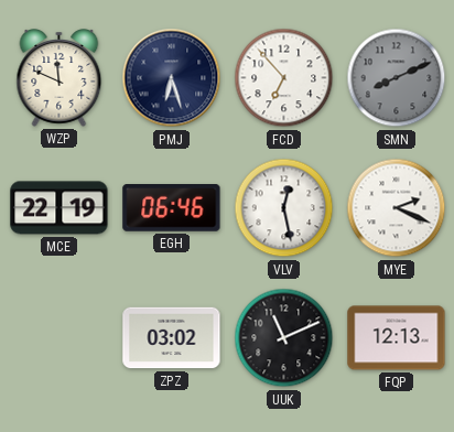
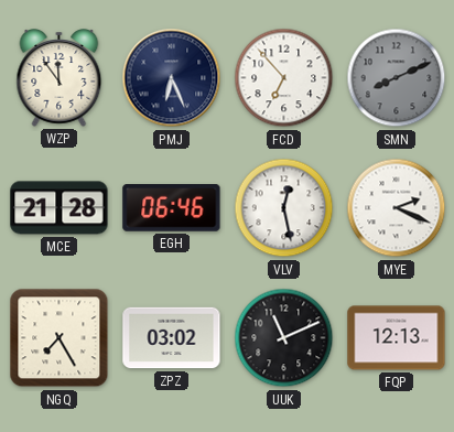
WZP: 11:49 -> 11:54
PMJ: 6:27 -> 6:26
MCE: 22:19 -> 21:28
NGQ: none -> 7:25
